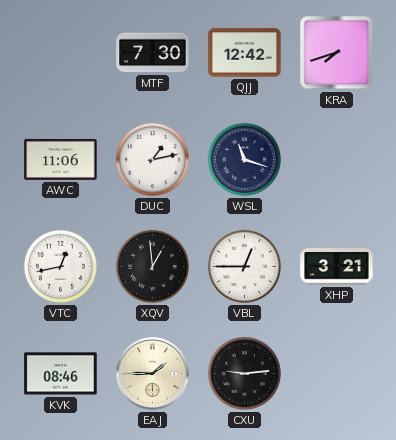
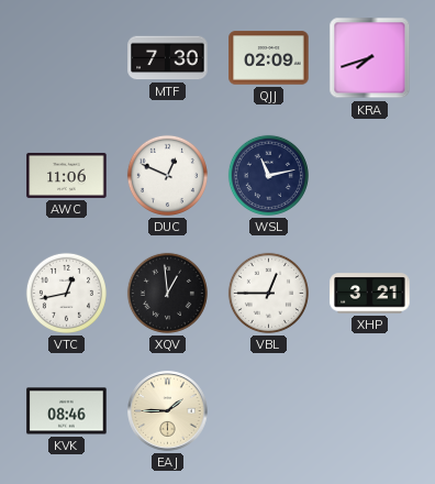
QJJ: 12:42 -> 02:09
DUC: 1:13 -> 12:49
WSL: 11:18 -> 11:13
CXU: 9:14 -> none
